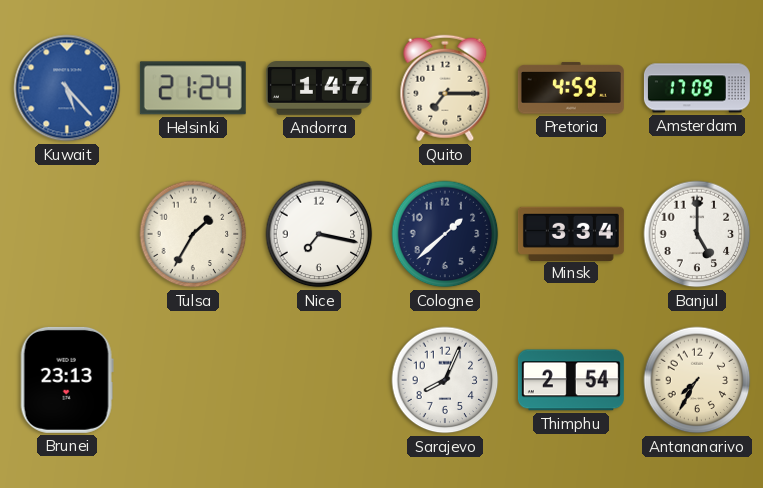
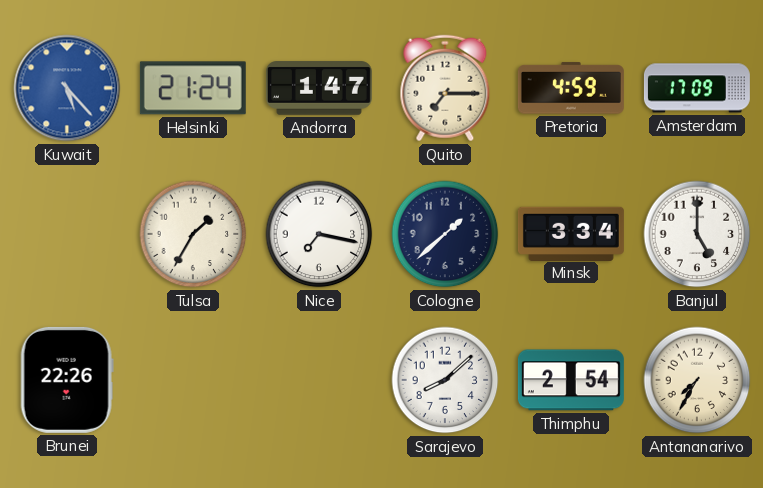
Brunei: 23:13 -> 22:26
Sarajevo: 8:04 -> 8:08
